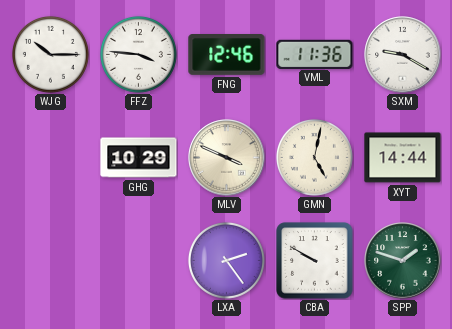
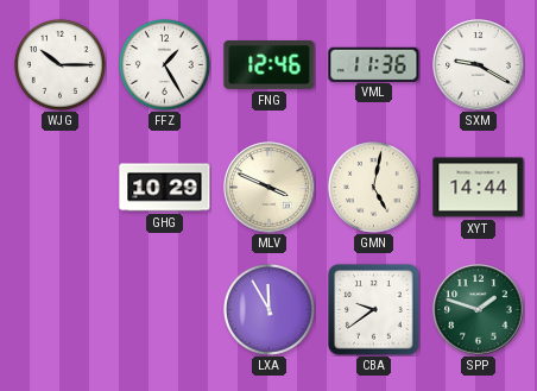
FFZ: 3:46 -> 1:25
LXA: 2:24 -> 11:55
CBA: 9:50 -> 9:39
